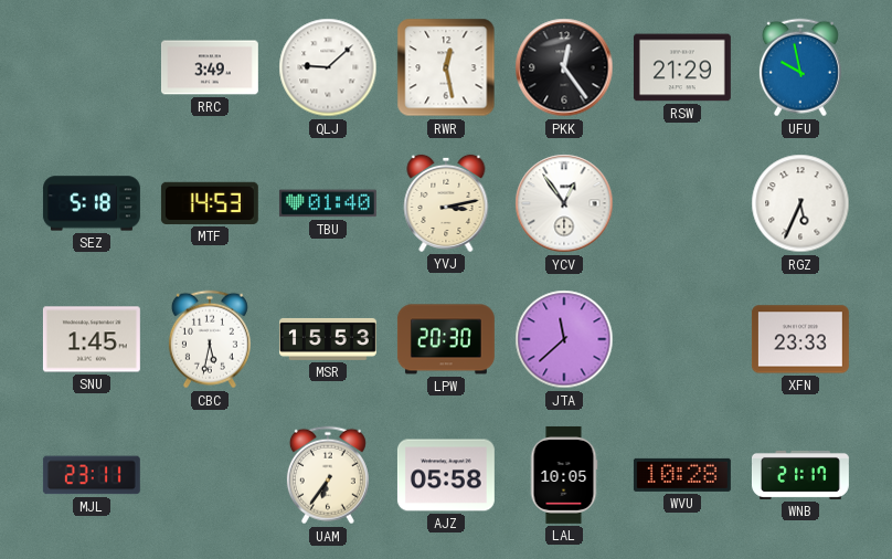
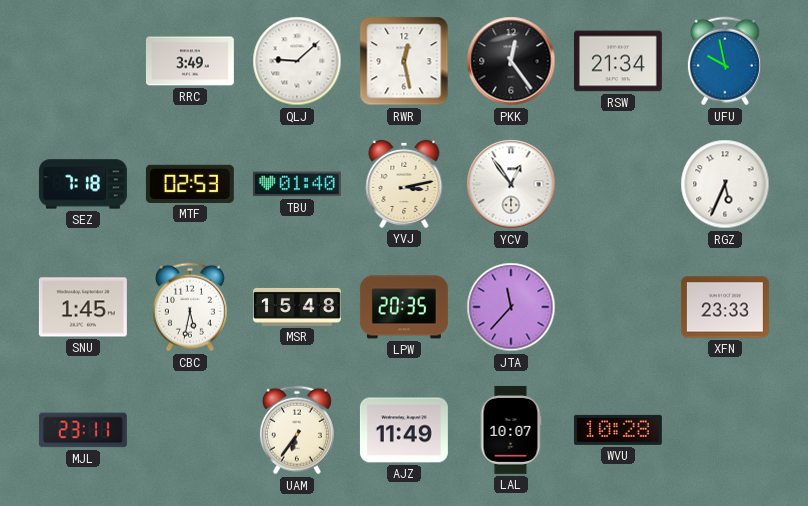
RSW: 21:29 -> 21:34
SEZ: 5:18 -> 7:18
MTF: 14:53 -> 02:53
MSR: 15:53 -> 15:48
LPW: 20:30 -> 20:35
JTA: 11:38 -> 11:37
AJZ: 05:58 -> 11:49
LAL: 10:05 -> 10:07
WNB: 21:17 -> none
